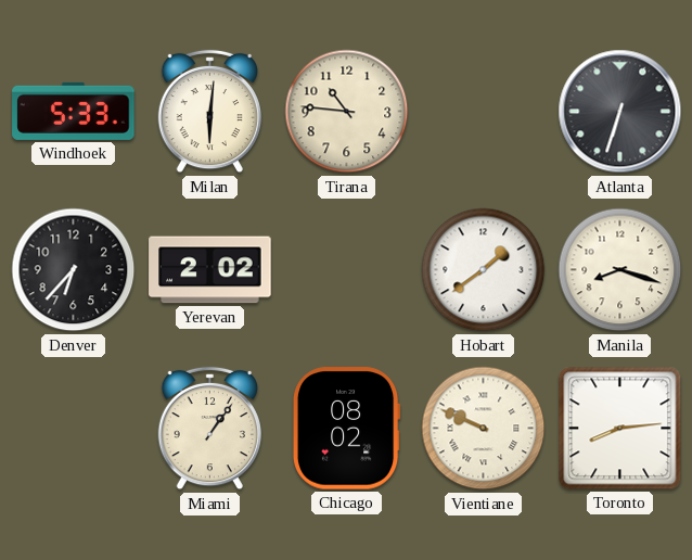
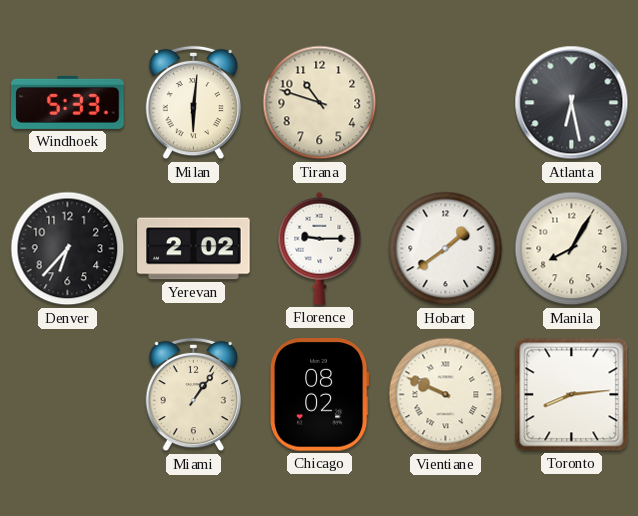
Tirana: 10:46 -> 10:48
Atlanta: 6:33 -> 6:28
Florence: none -> 9:15
Manila: 8:18 -> 8:05
